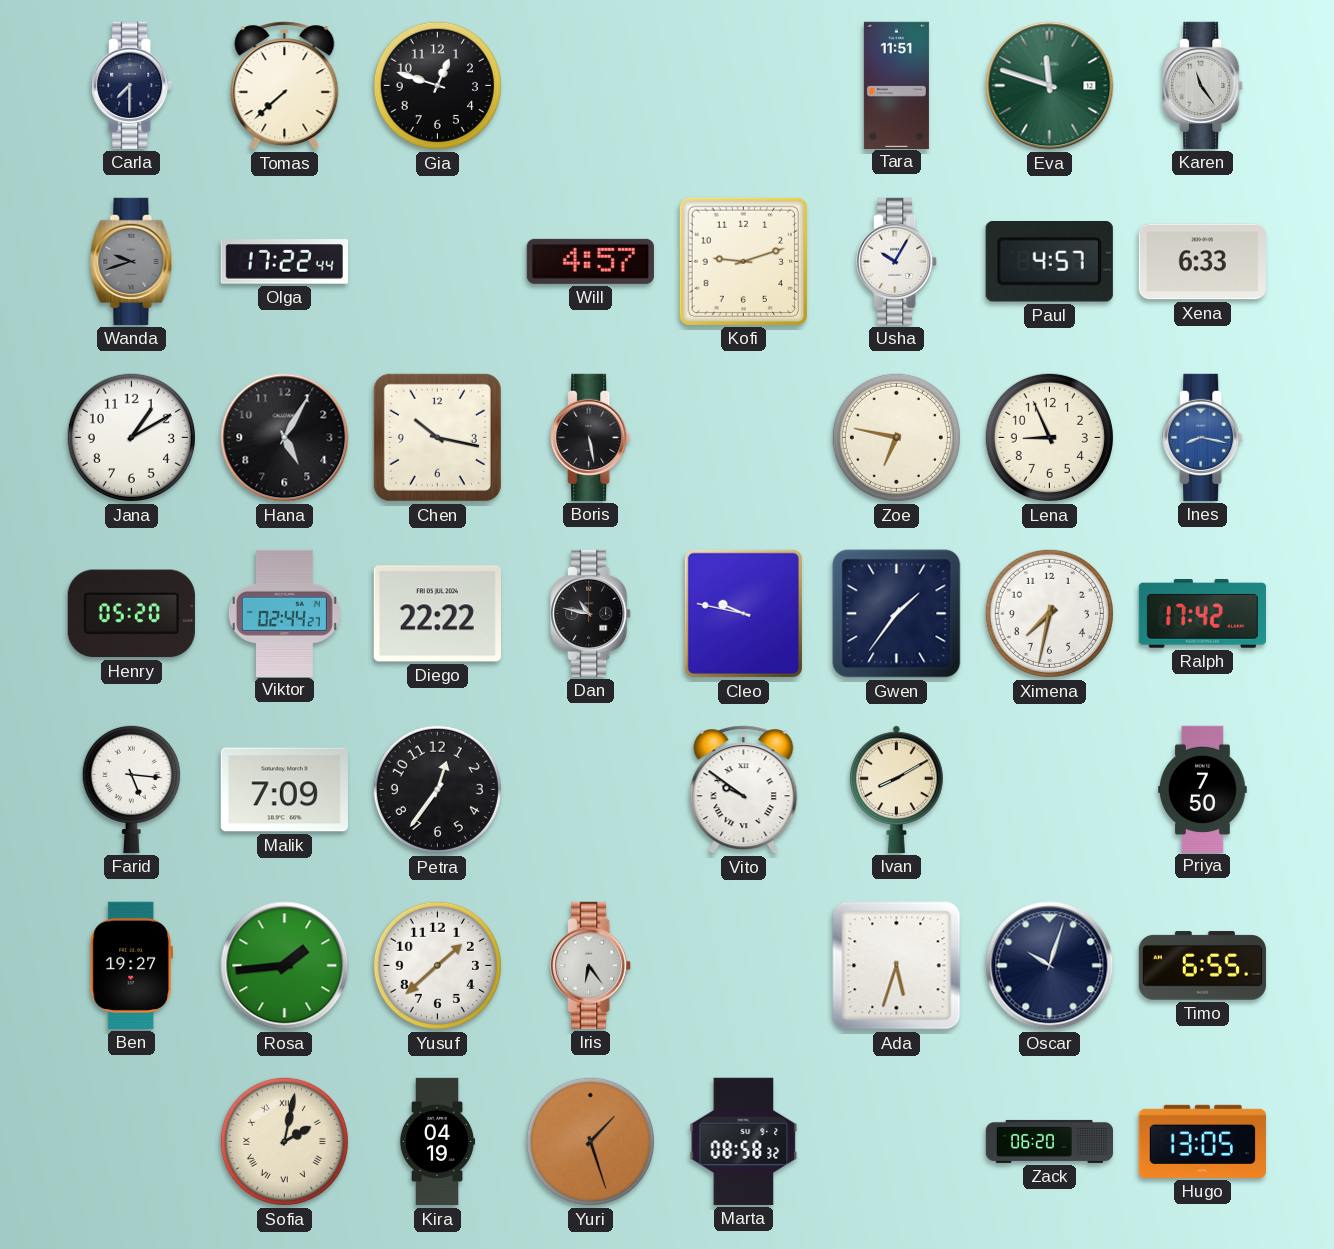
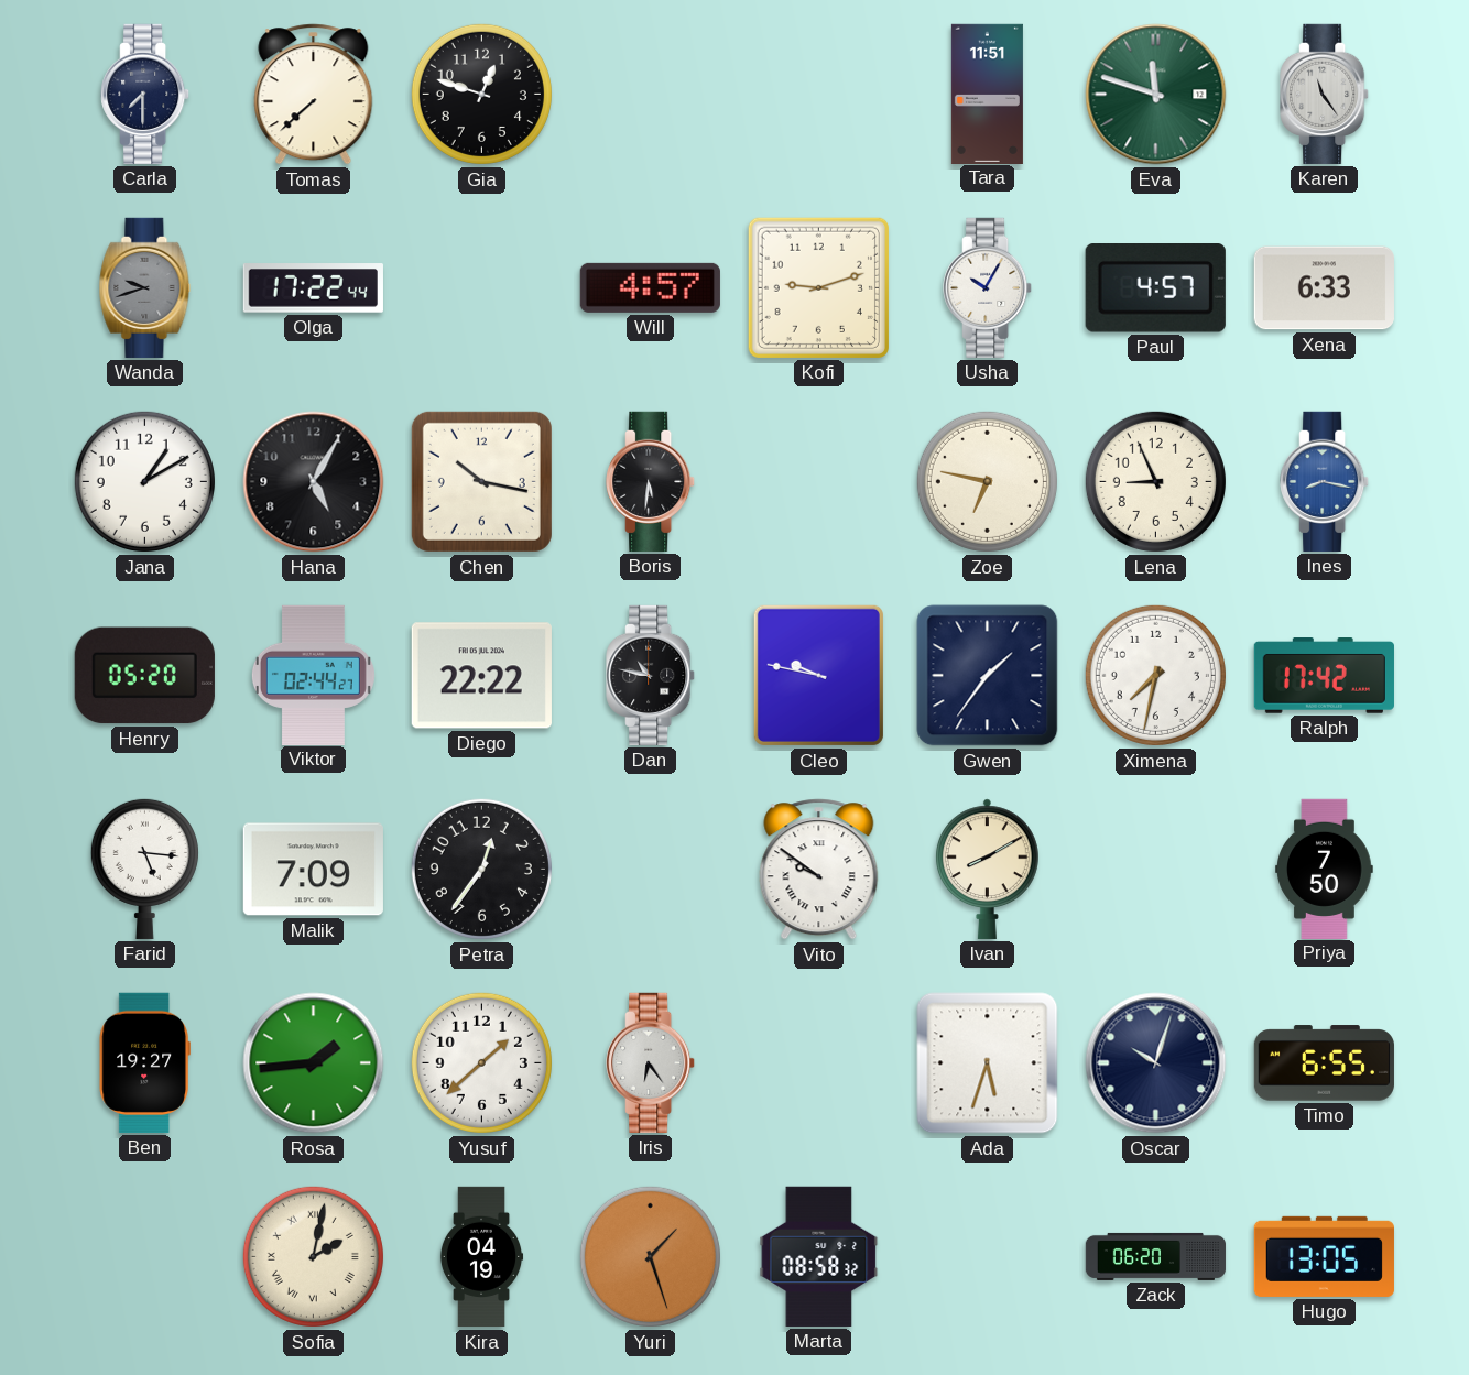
Boris: 5:28 -> 5:31
